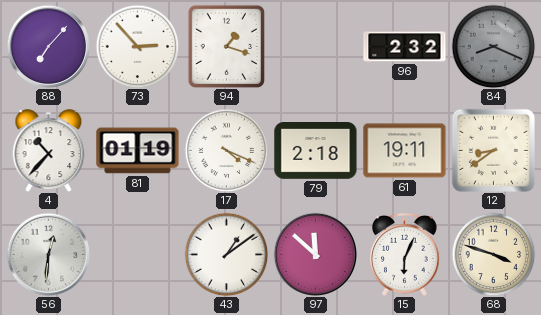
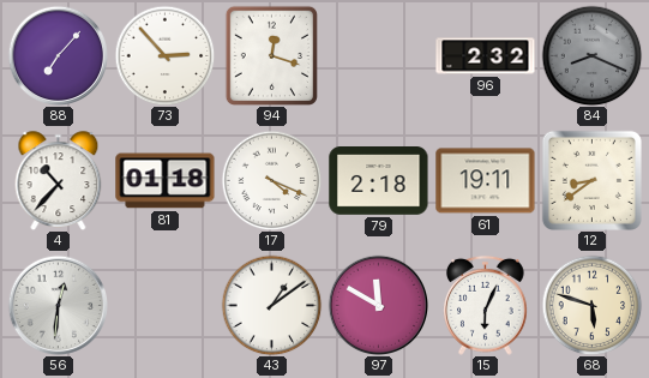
94: 1:18 -> 12:18
81: 01:19 -> 01:18
97: 11:52 -> 11:50
68: 3:48 -> 5:48
